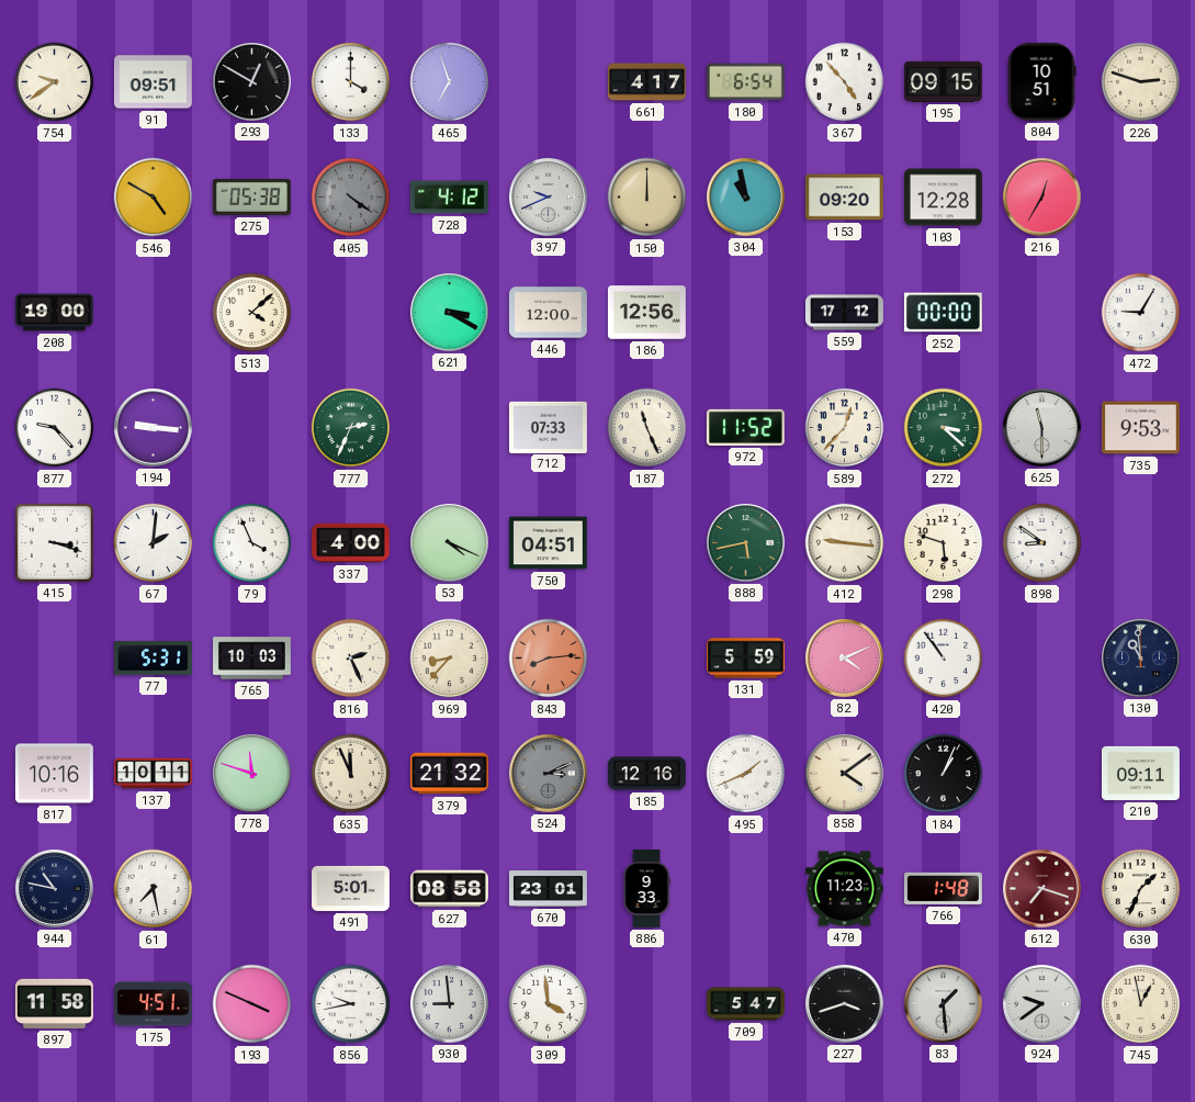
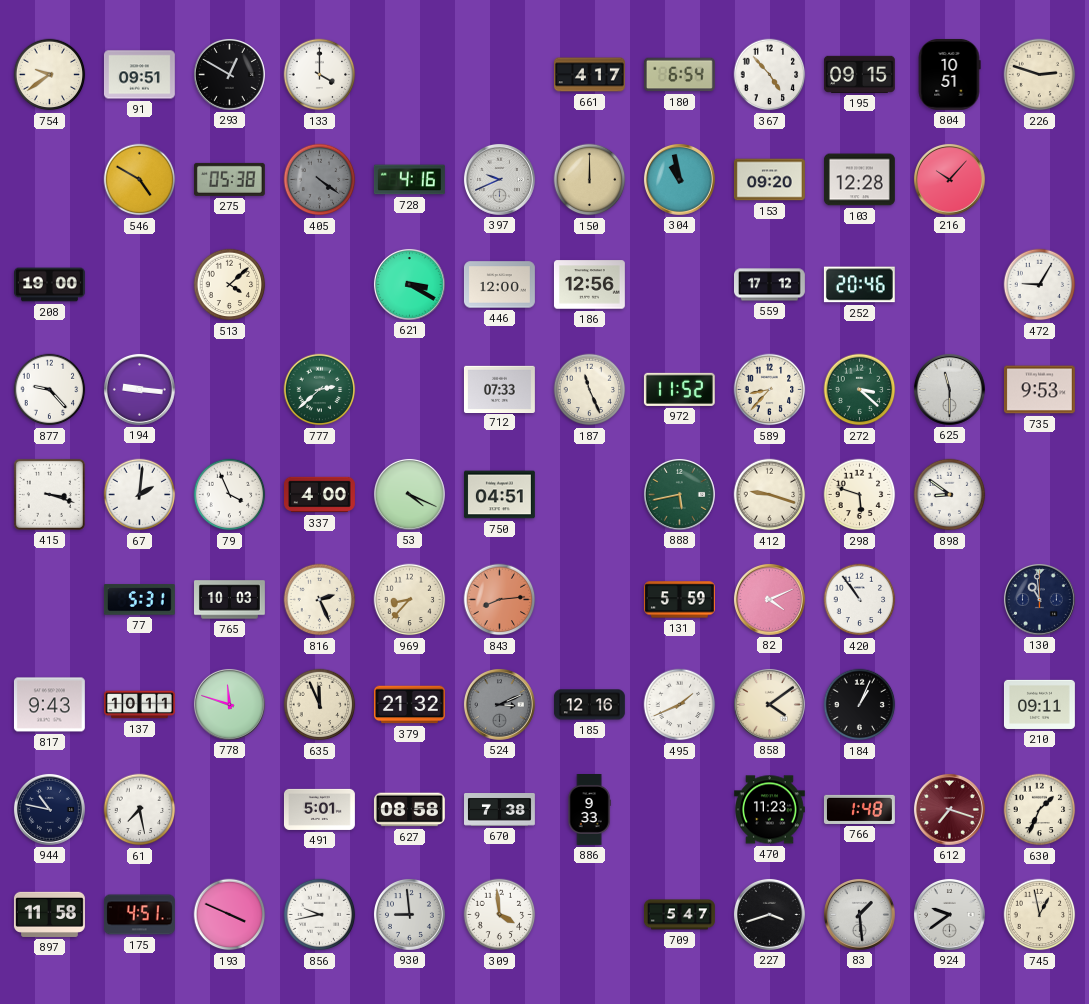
465: 6:57 -> none
728: 4:12 -> 4:16
216: 12:35 -> 10:07
252: 00:00 -> 20:46
777: 2:34 -> 2:38
589: 12:37 -> 8:37
412: 9:16 -> 9:18
817: 10:16 -> 9:43
670: 23:01 -> 7:38
